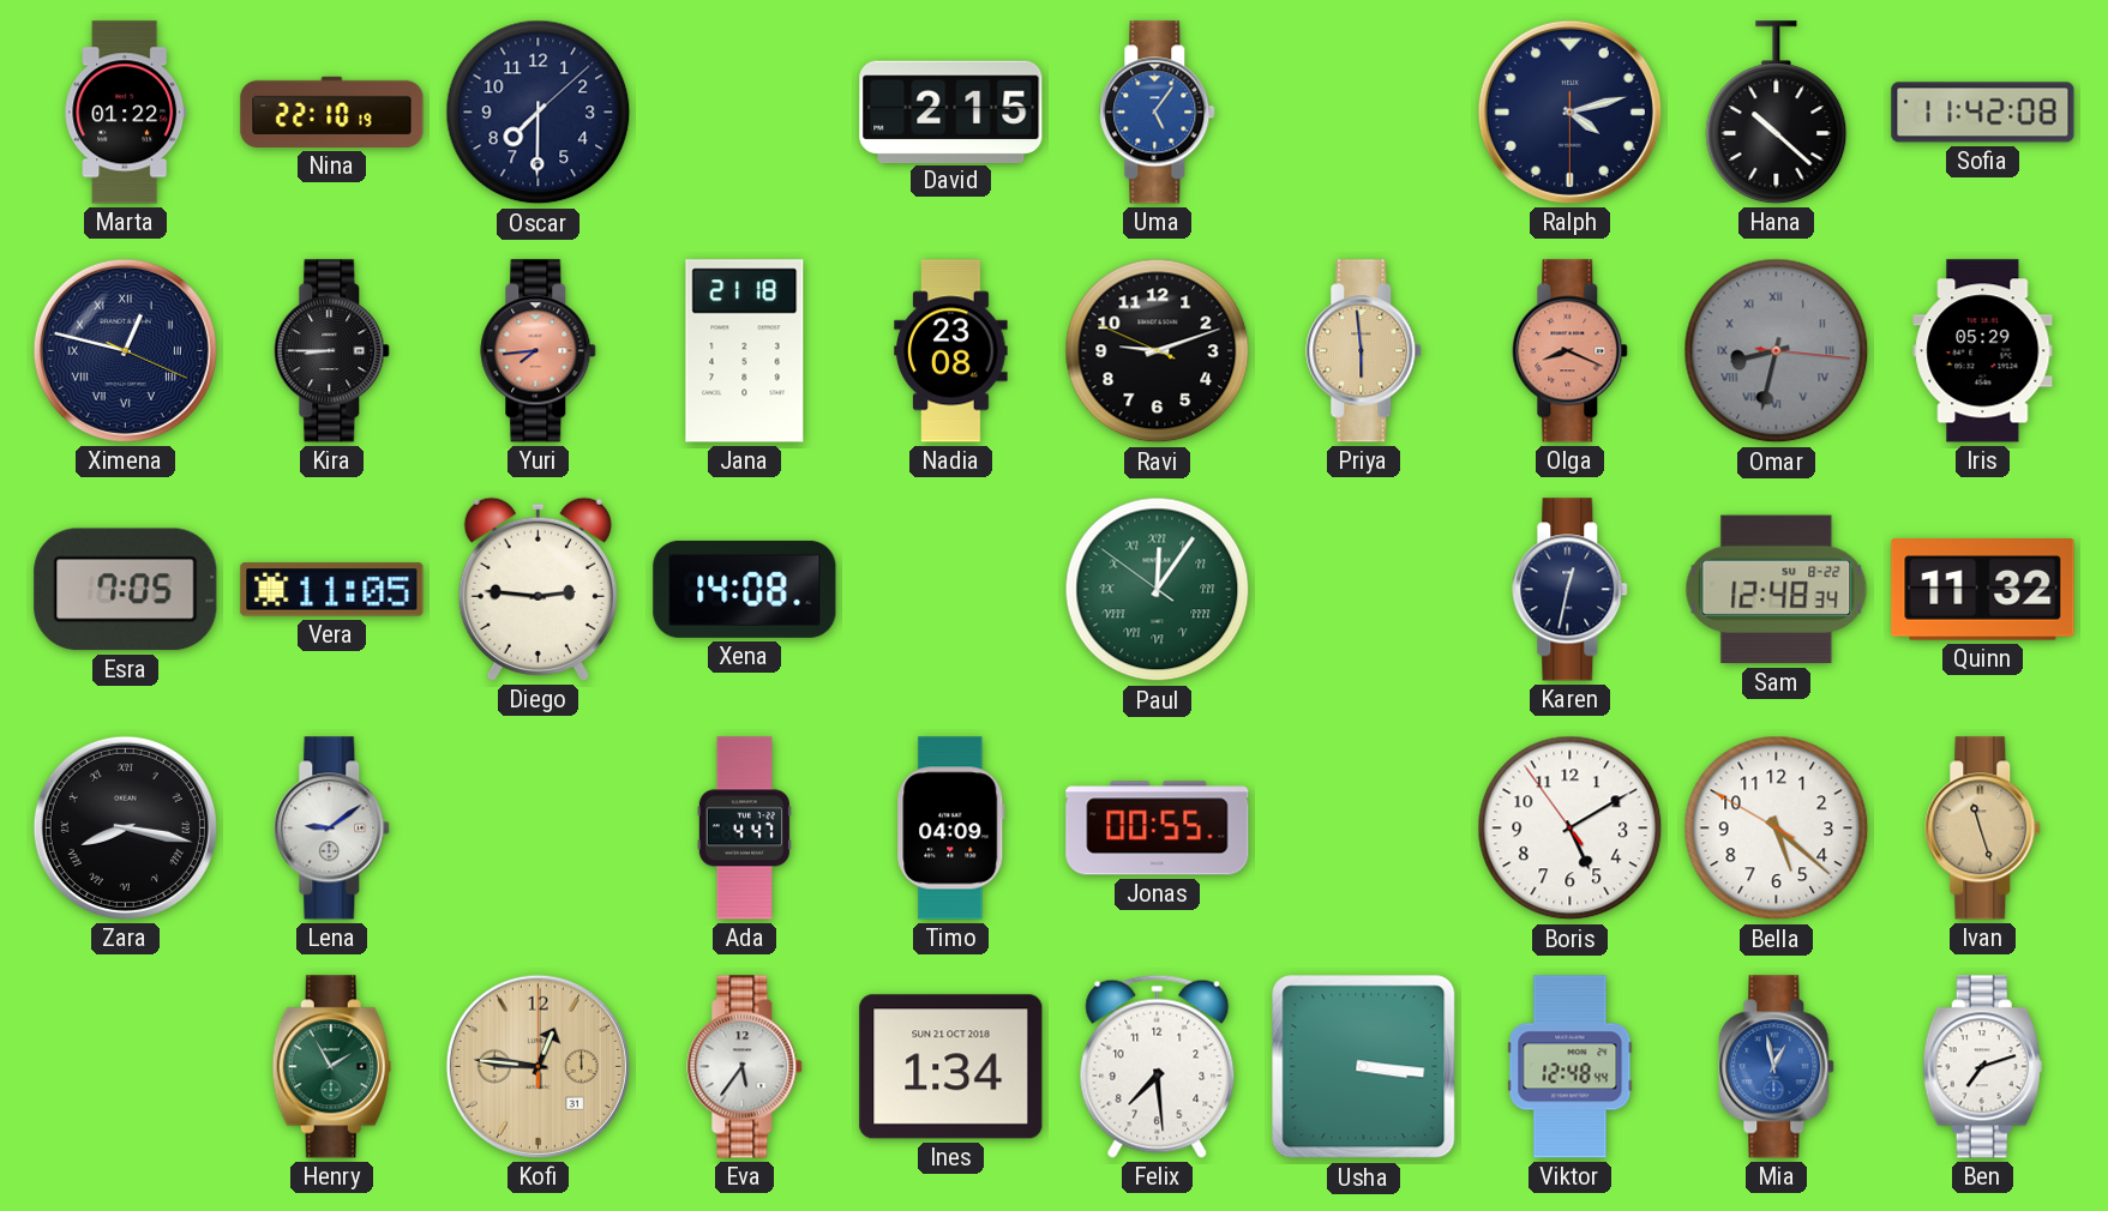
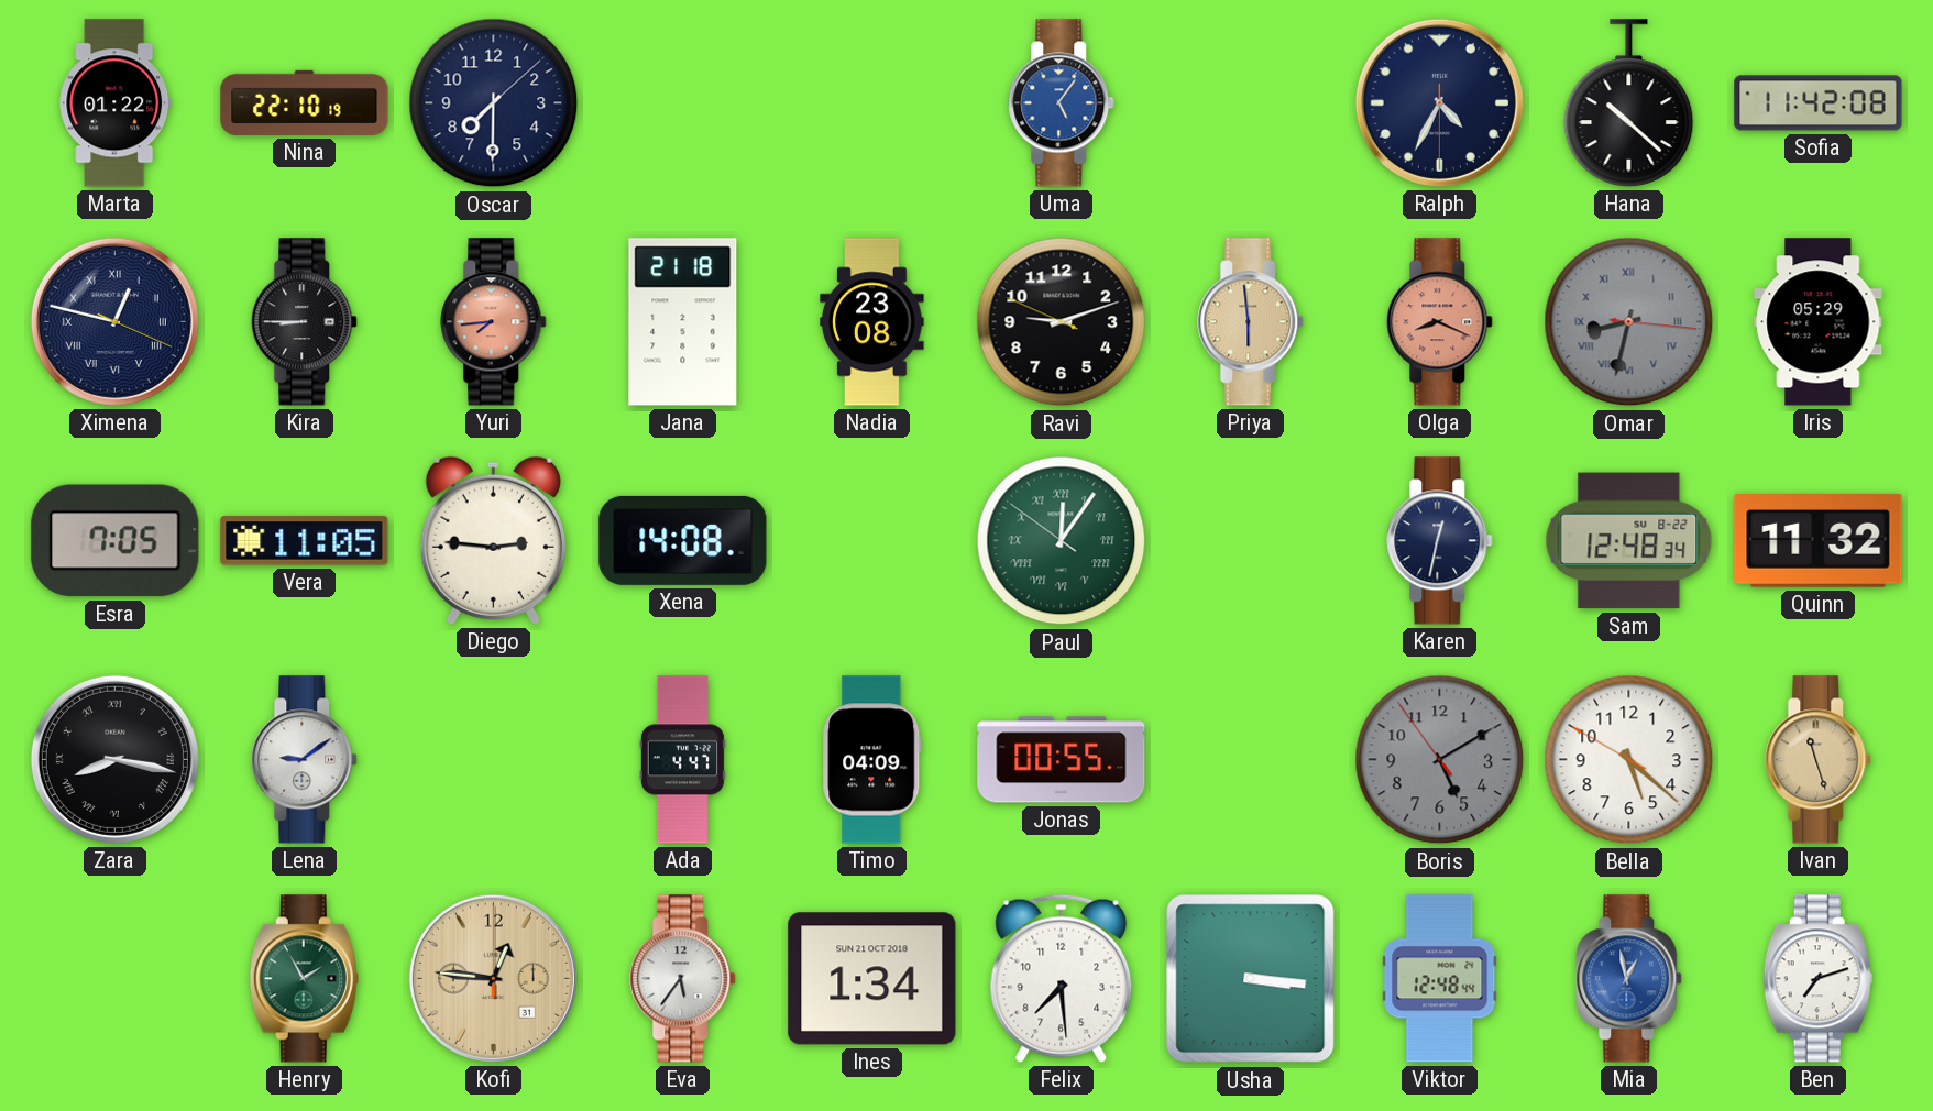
David: 2:15 -> none
Ralph: 4:12 -> 4:34
Boris dial: white -> grey
